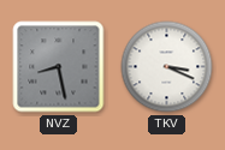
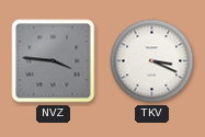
NVZ: 8:28 -> 3:46
